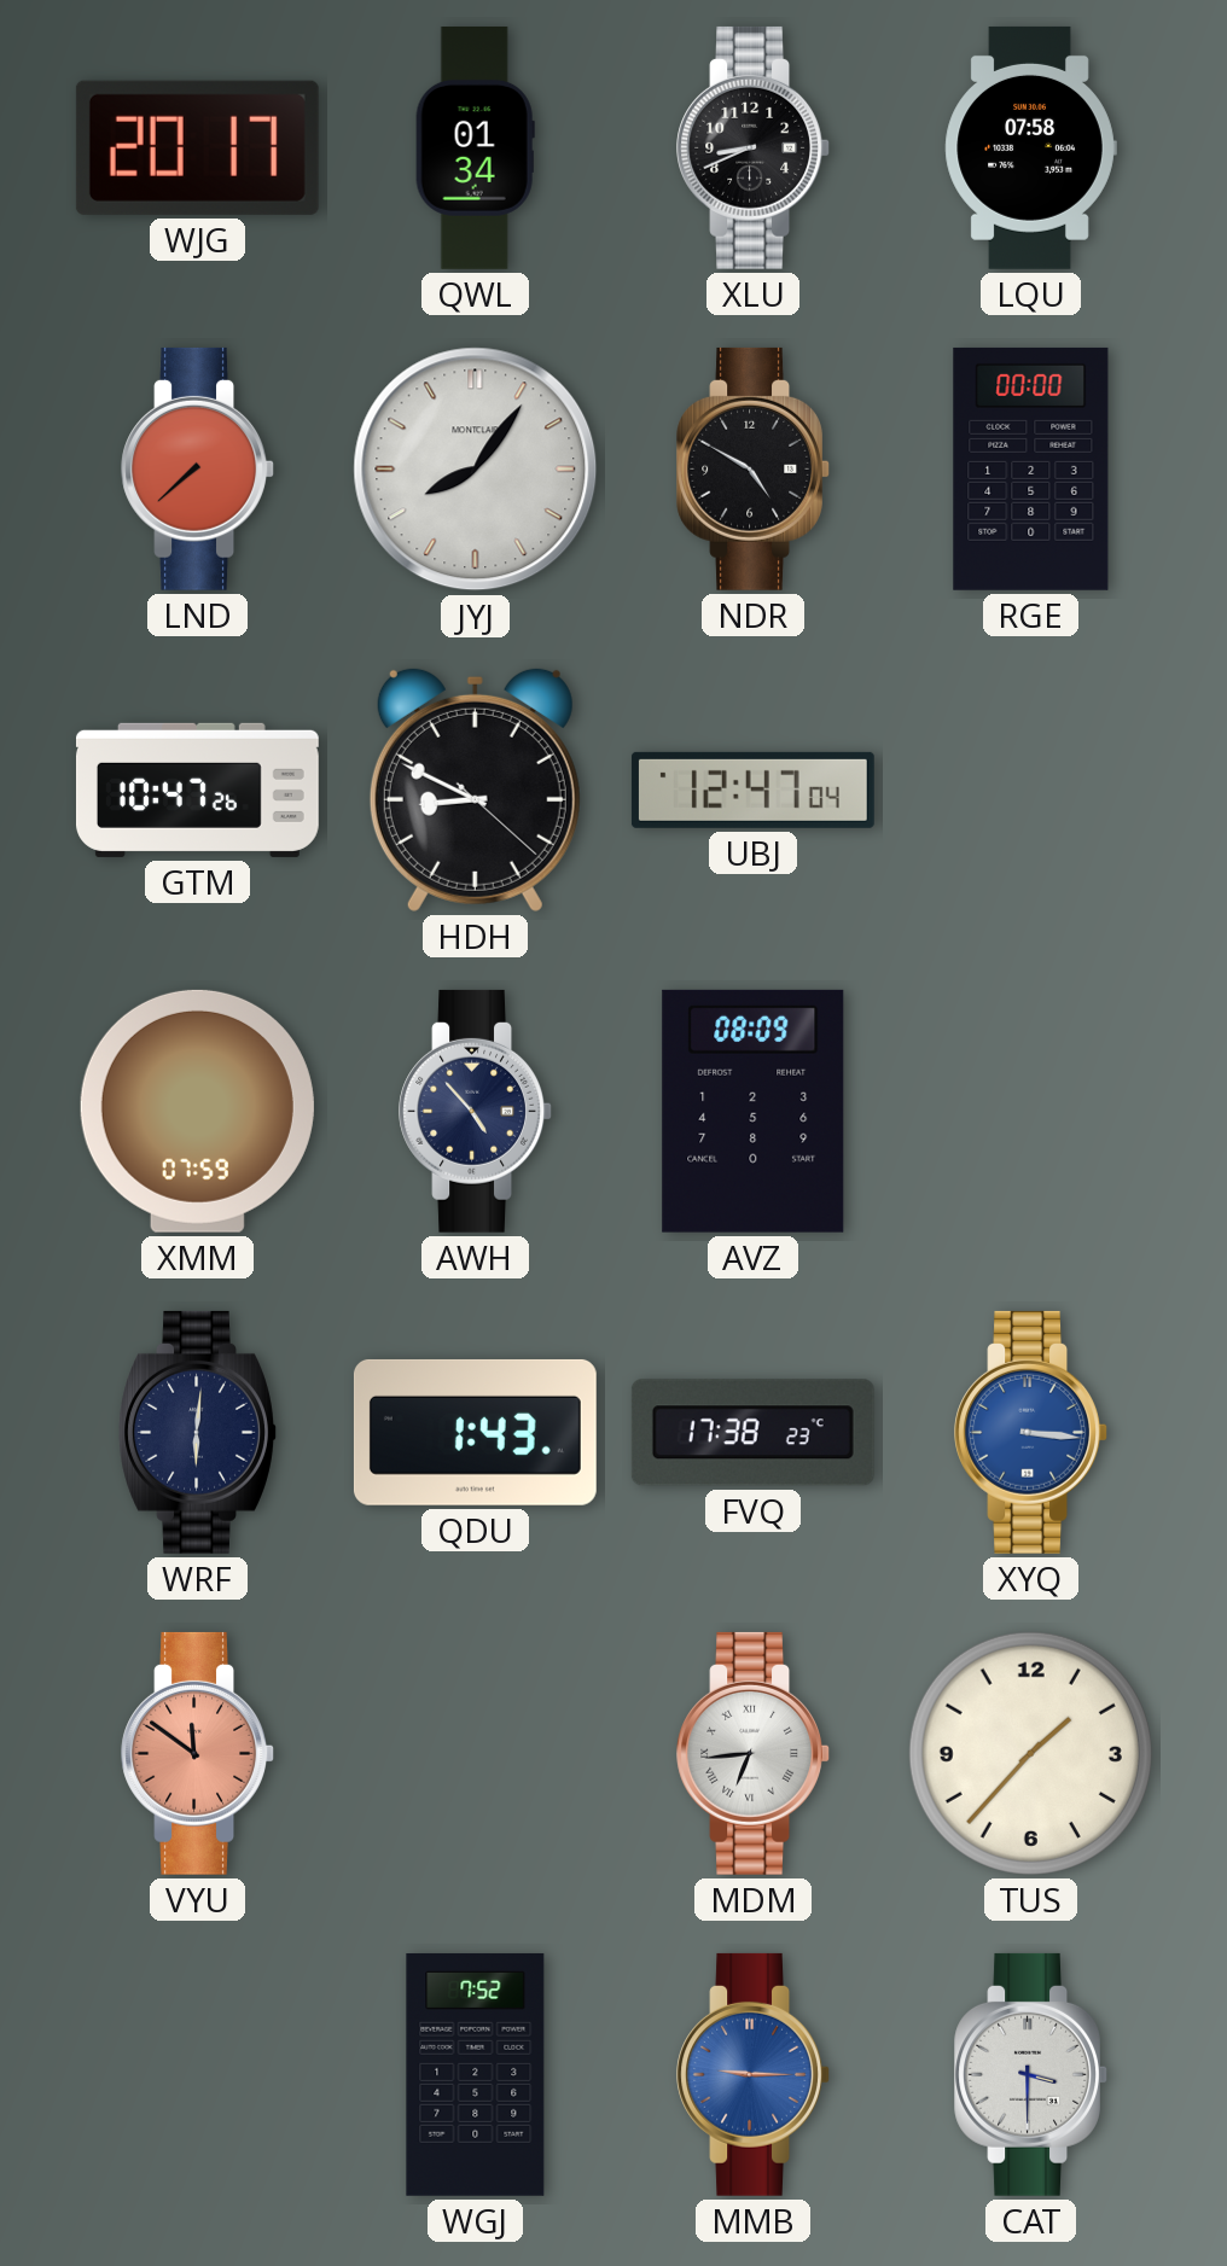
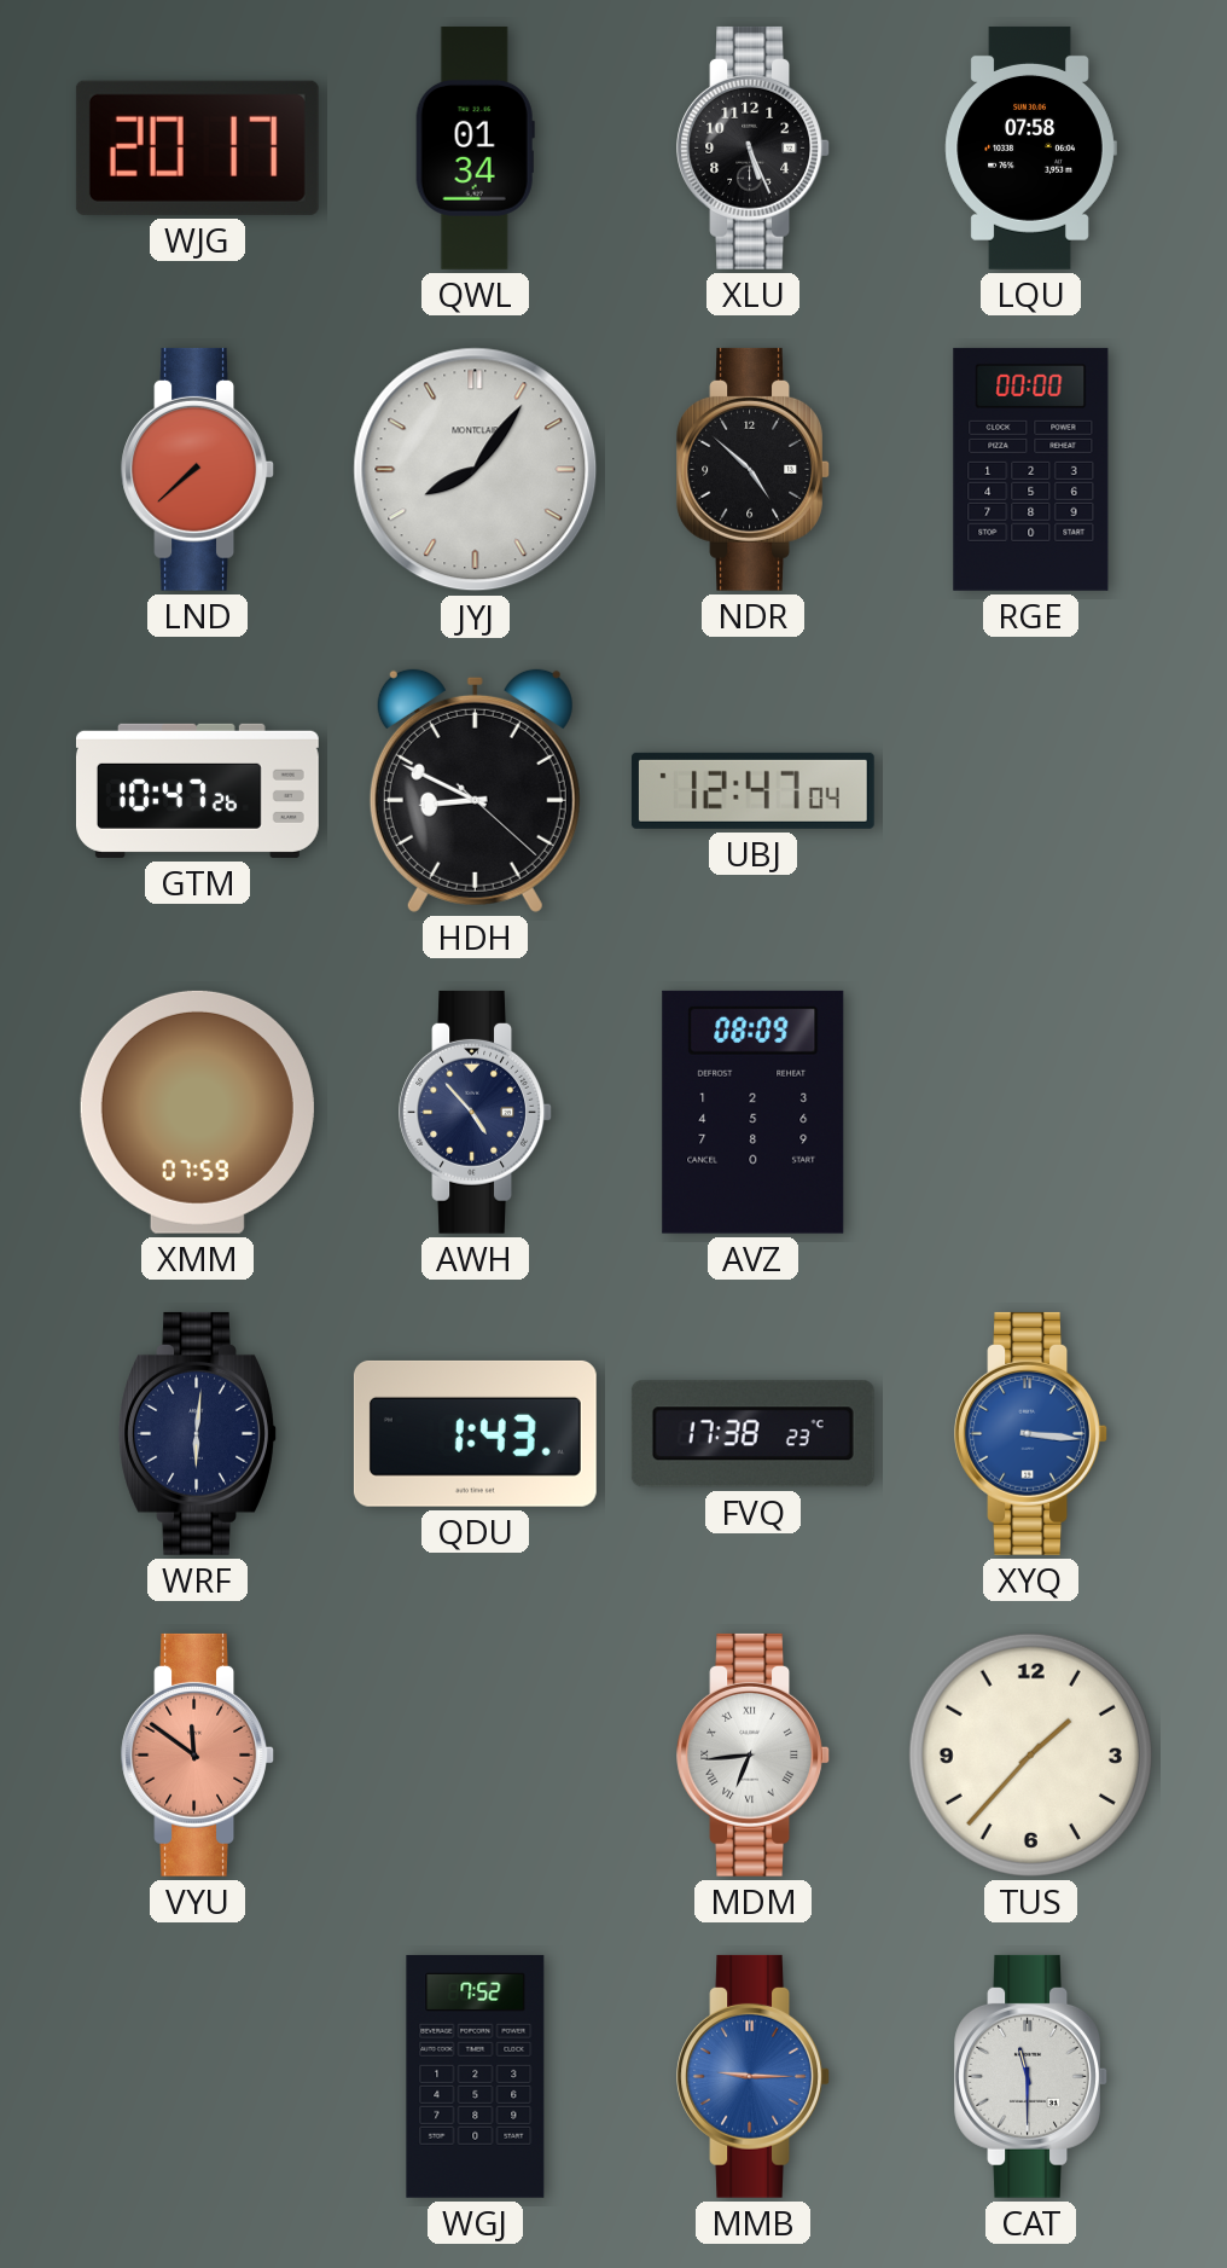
XLU: 8:41 -> 5:26
NDR: 4:50 -> 4:52
CAT: 3:30 -> 11:30
